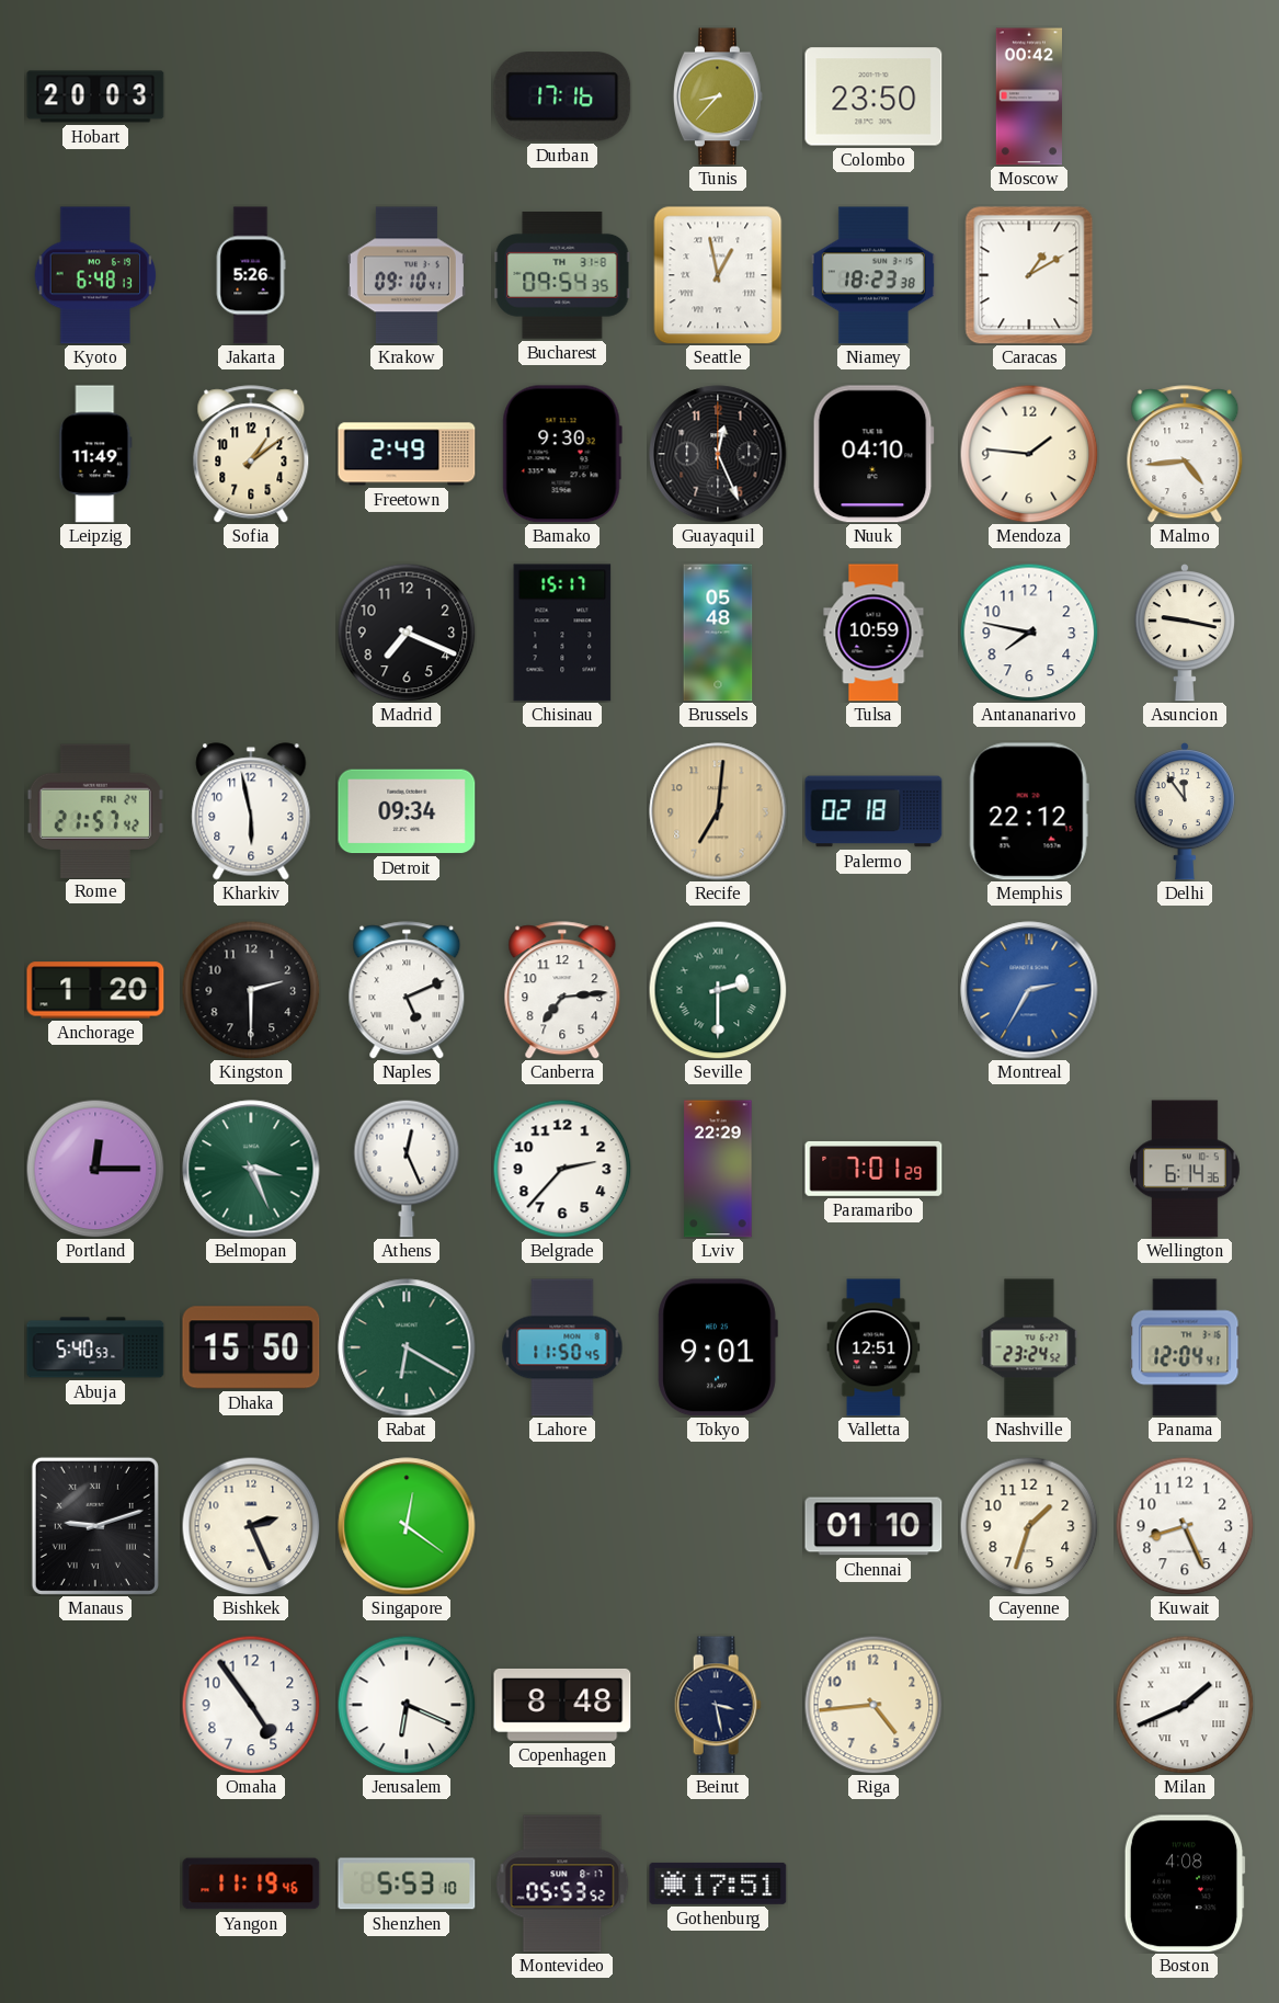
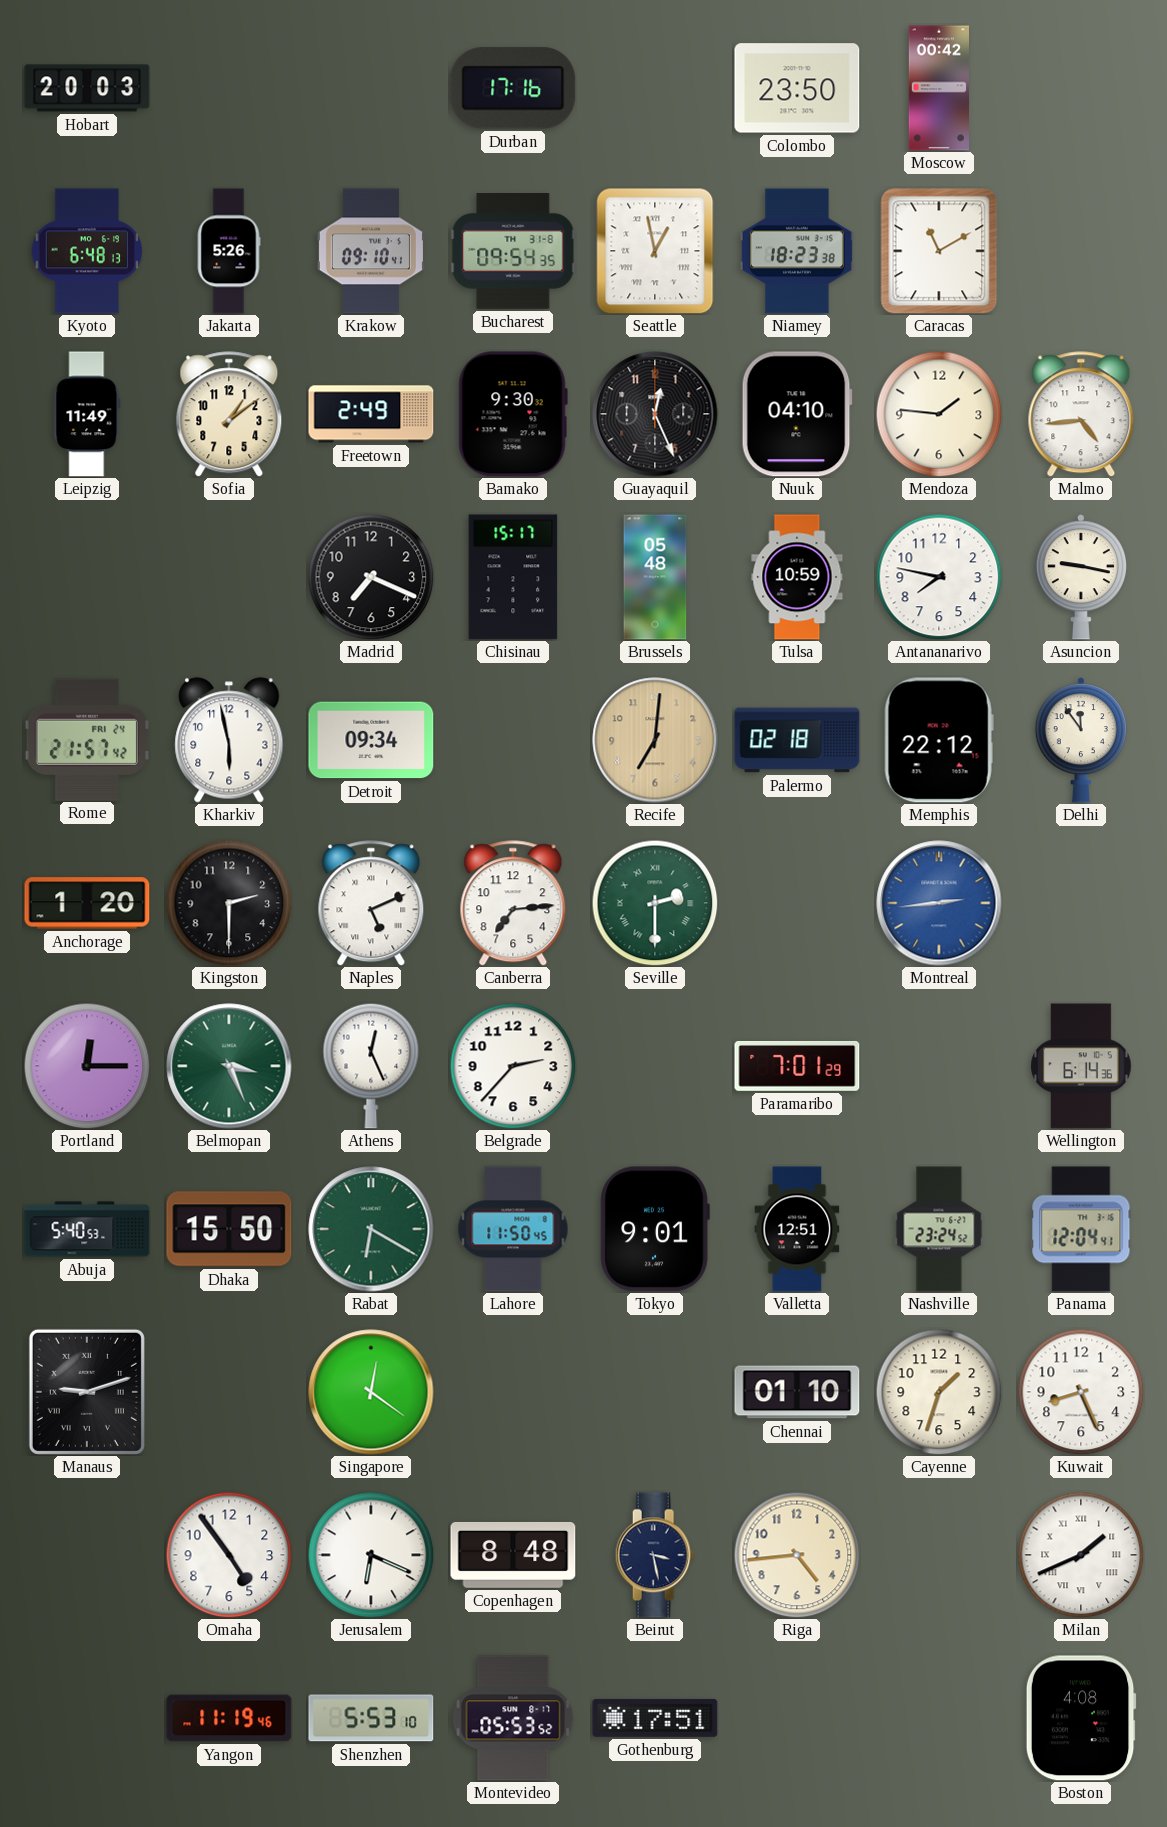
Tunis: 8:37 -> none
Caracas: 1:10 -> 11:10
Montreal: 2:35 -> 2:44
Lviv: 22:29 -> none
Bishkek: 2:26 -> none
